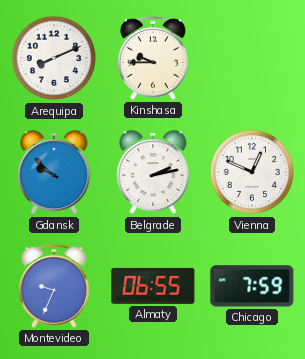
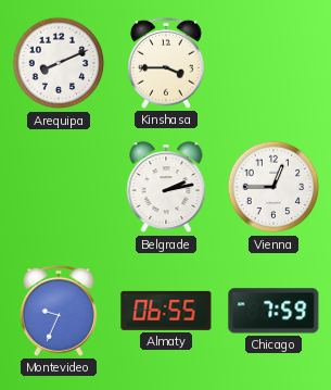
Kinshasa: 9:45 -> 3:45
Gdansk: 9:52 -> none
Vienna: 12:49 -> 12:45
